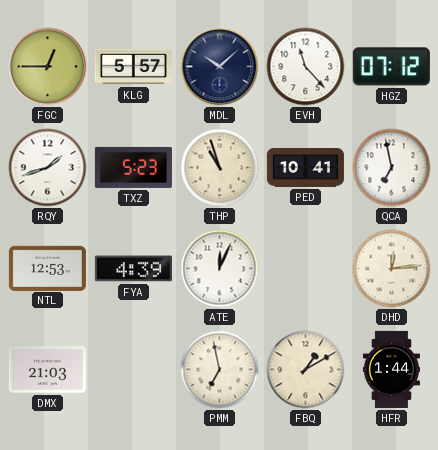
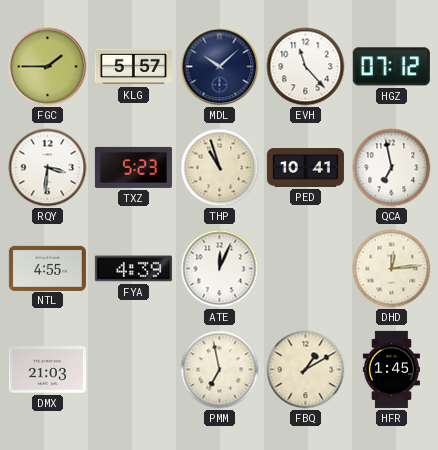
FGC: 12:45 -> 1:45
RQY: 1:42 -> 3:31
NTL: 12:53 -> 4:55
HFR: 1:44 -> 1:45
